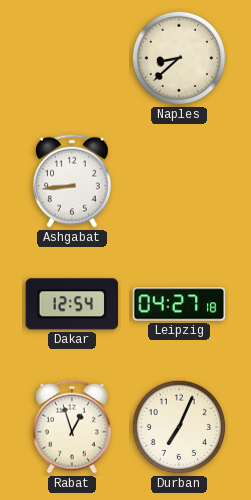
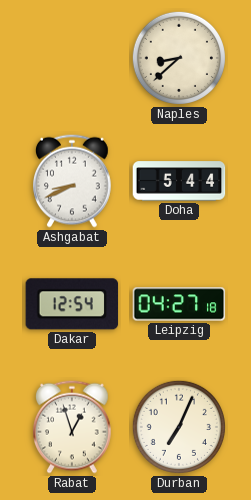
Ashgabat: 8:44 -> 8:41
Doha: none -> 5:44
